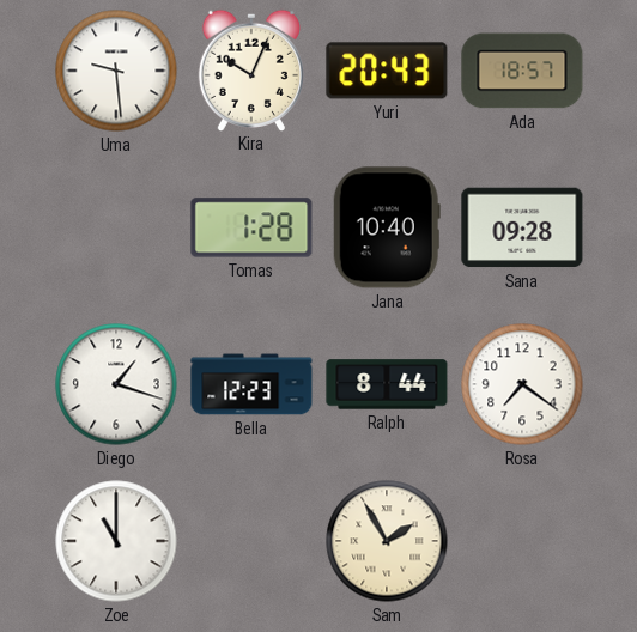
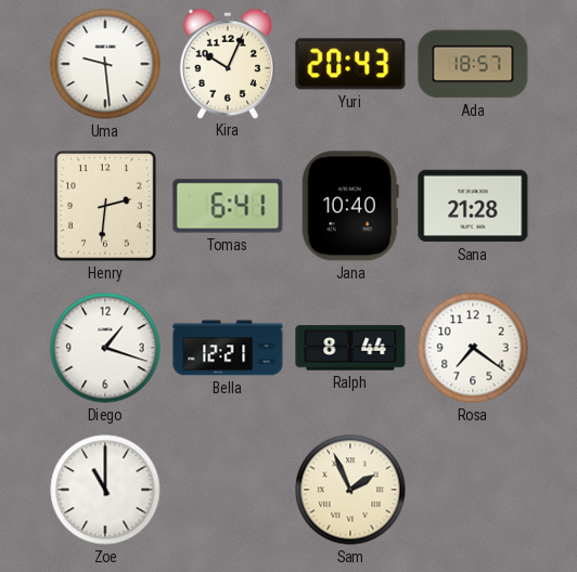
Henry: none -> 2:31
Tomas: 1:28 -> 6:41
Sana: 09:28 -> 21:28
Bella: 12:23 -> 12:21
Sam: 1:55 -> 1:56
